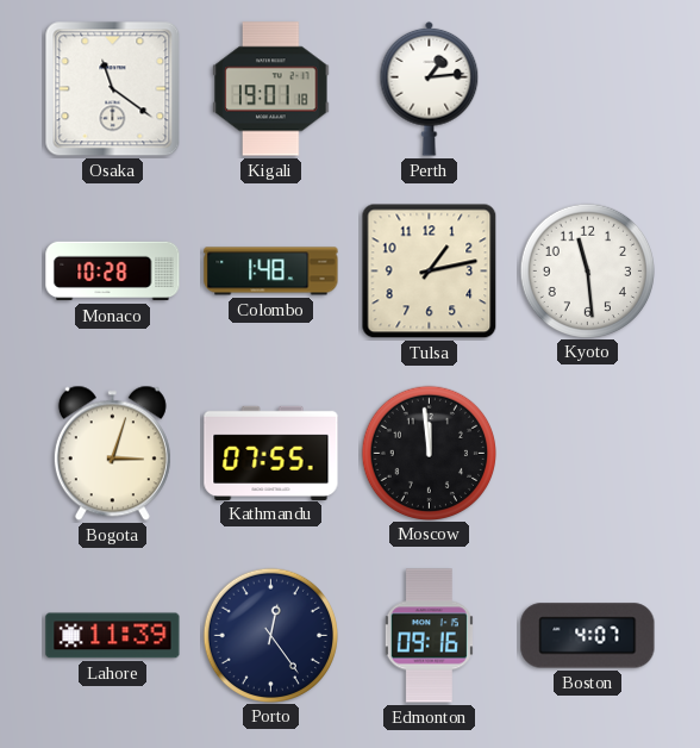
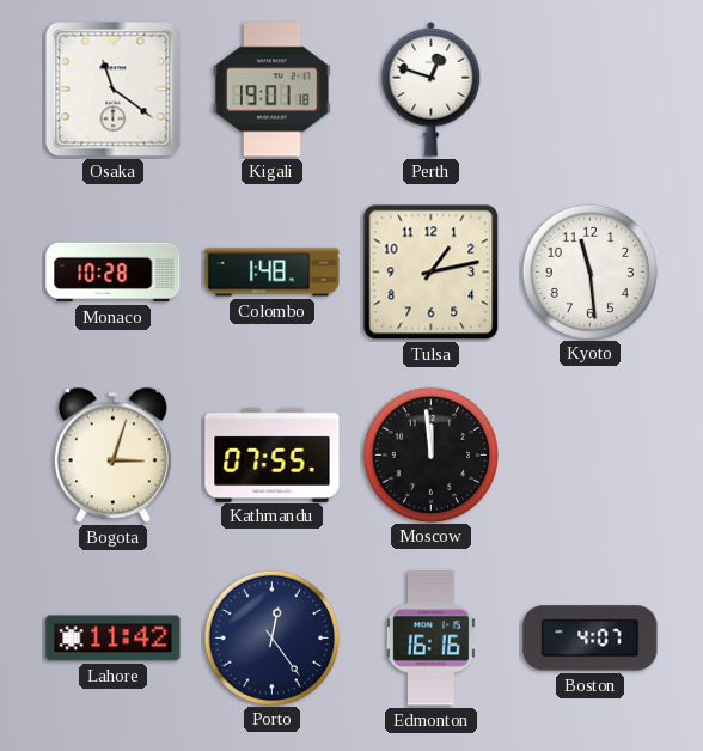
Perth: 1:14 -> 12:48
Lahore: 11:39 -> 11:42
Edmonton: 09:16 -> 16:16
